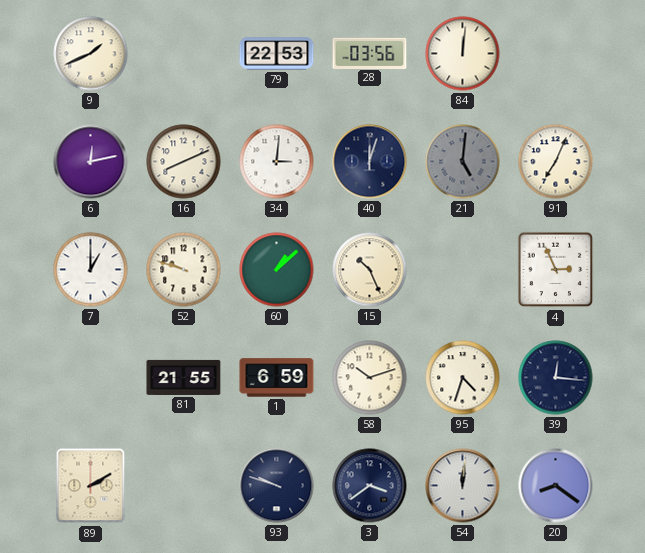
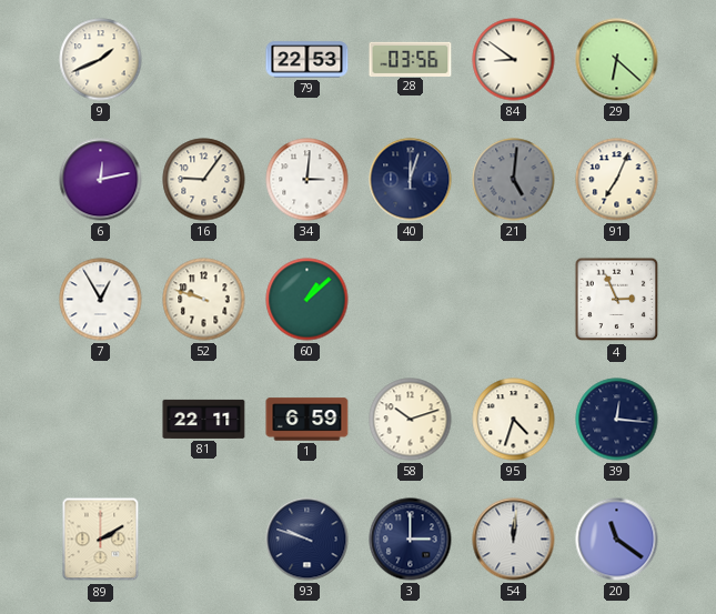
84: 12:01 -> 8:51
29: none -> 6:22
16: 8:11 -> 9:06
7: 1:00 -> 12:55
15: 10:26 -> none
81: 21:55 -> 22:11
3: 3:39 -> 3:00
20: 8:21 -> 11:21
